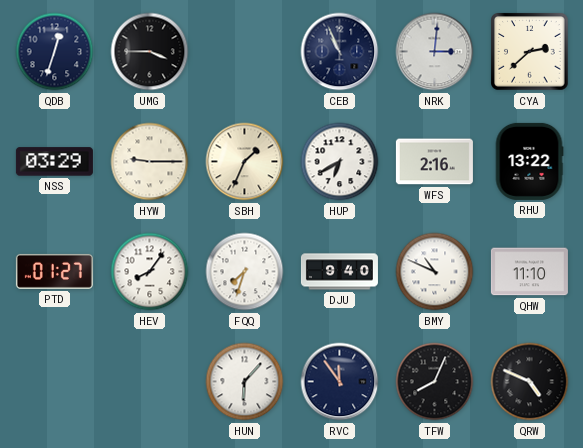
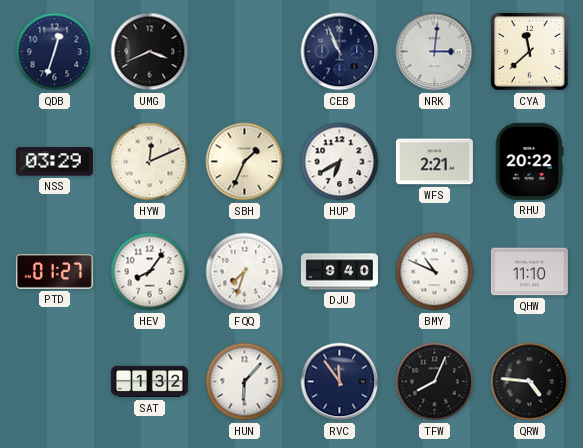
UMG: 3:45 -> 3:41
CYA: 2:38 -> 11:38
HYW: 9:15 -> 12:11
WFS: 2:16 -> 2:21
RHU: 13:22 -> 20:22
SAT: none -> 1:32
QRW: 4:49 -> 4:46
